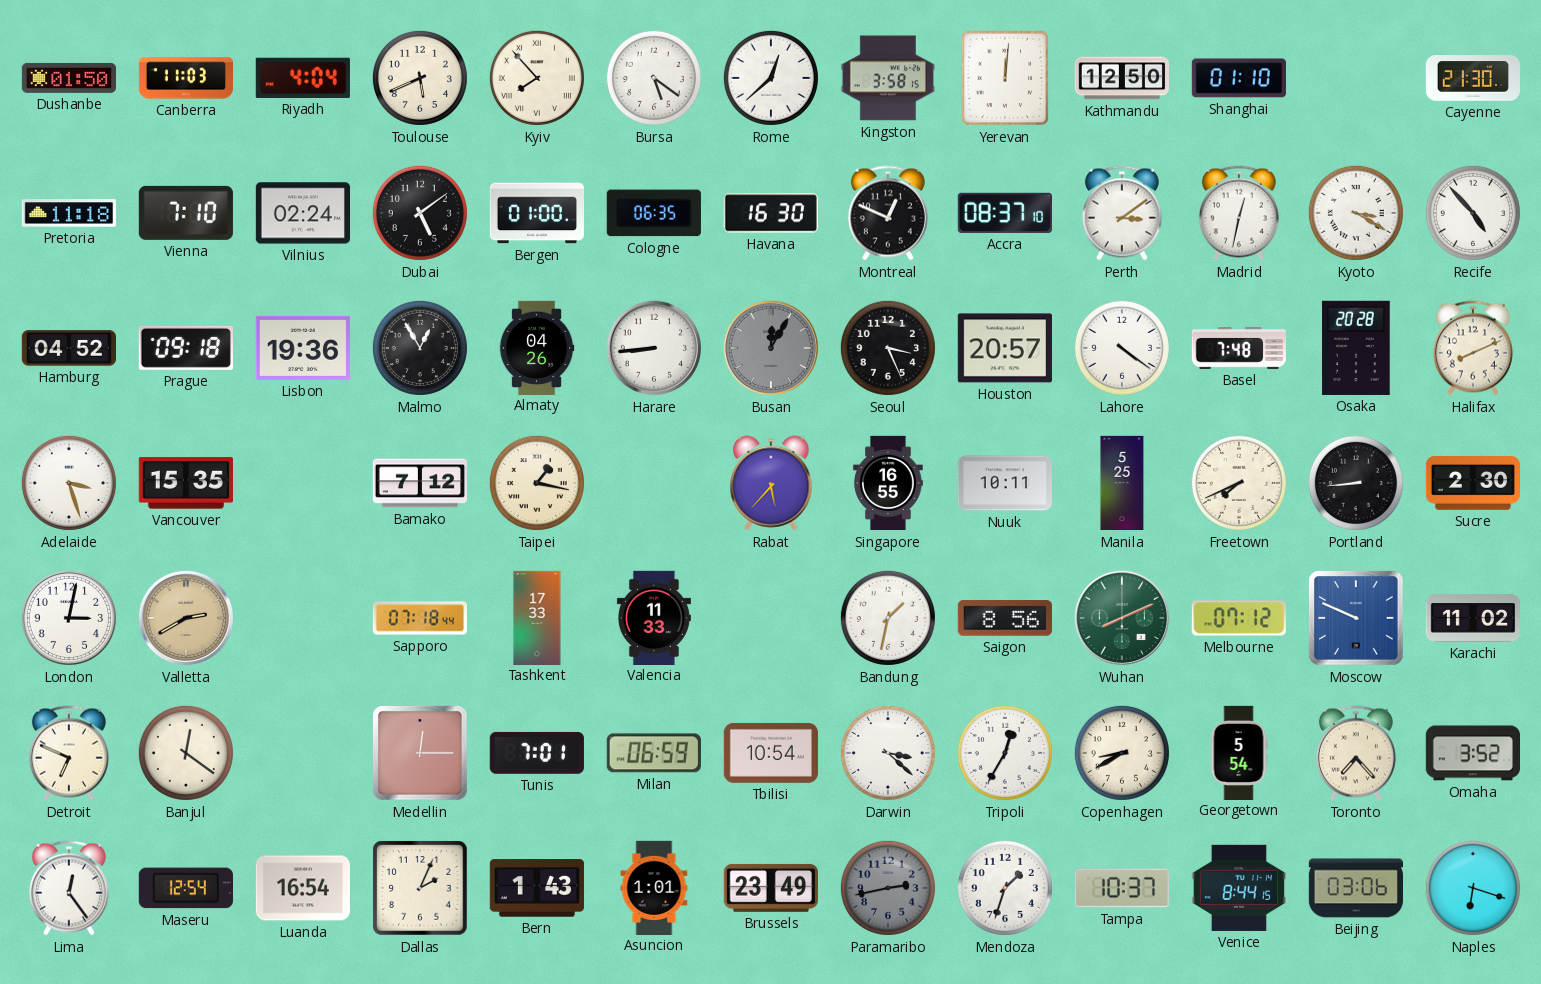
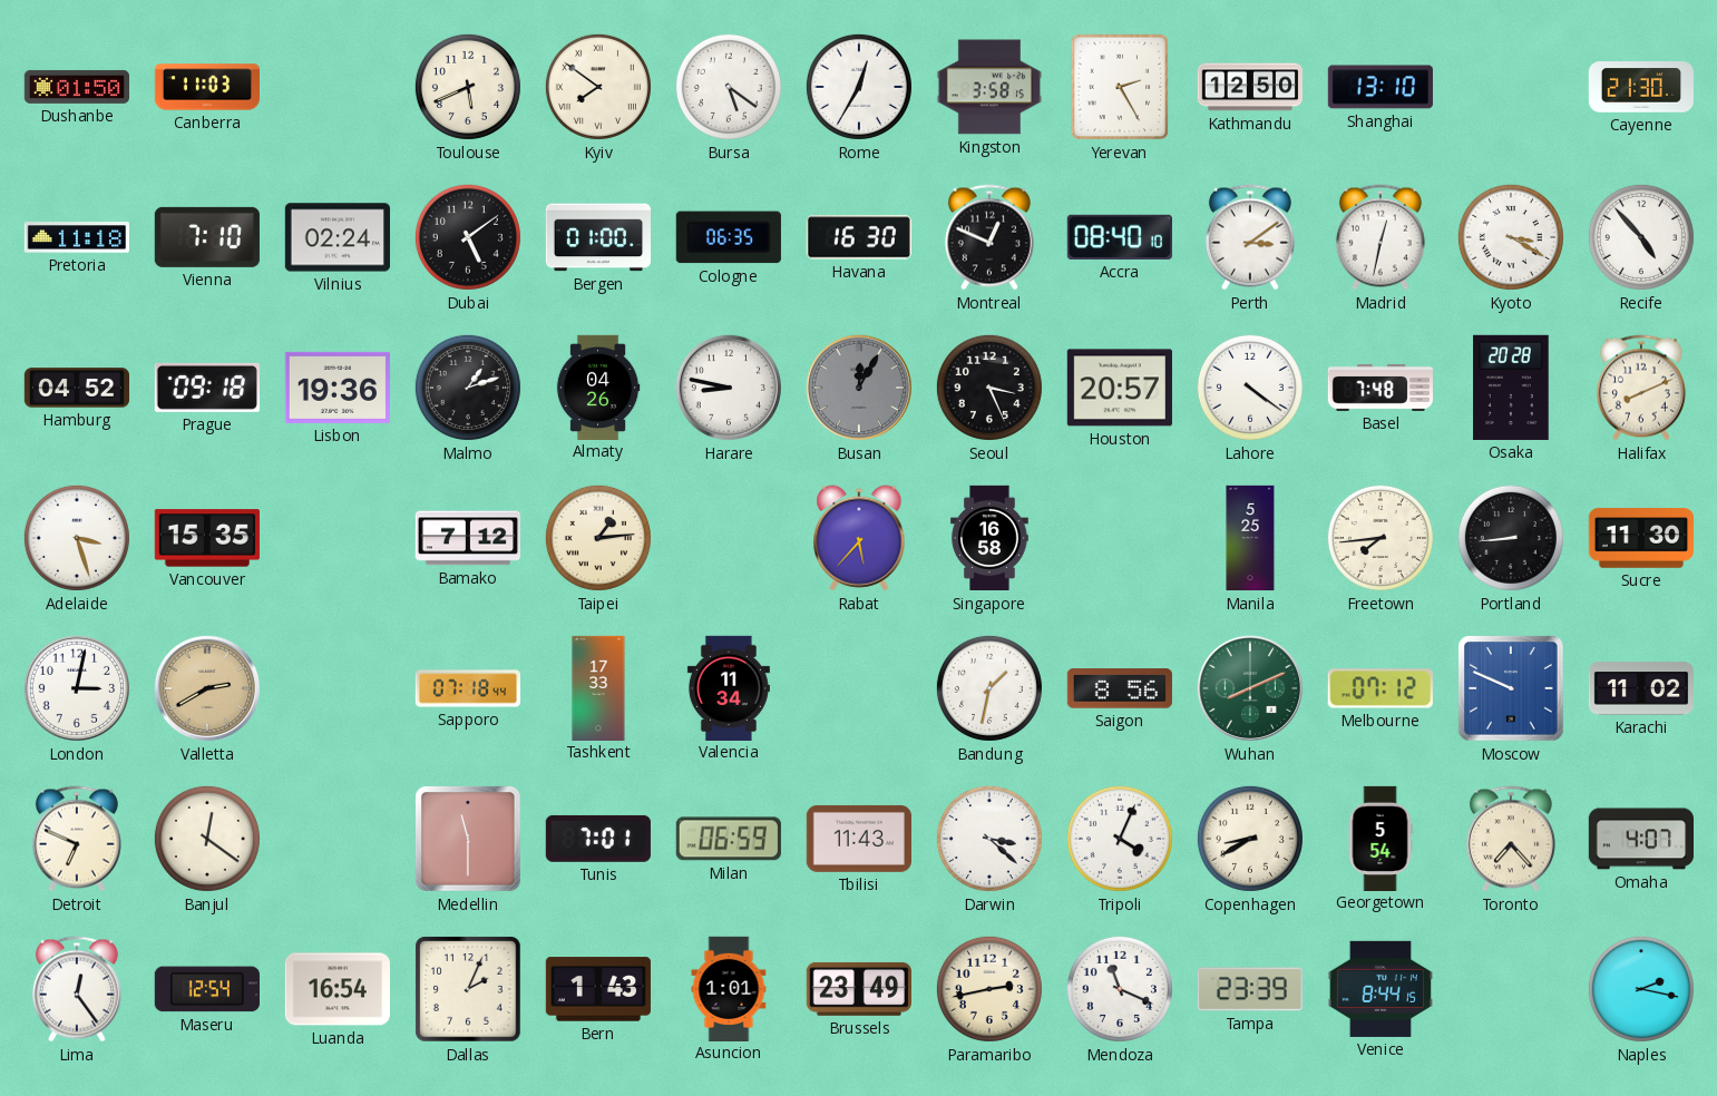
Riyadh: 4:04 -> none
Kyiv: 7:53 -> 7:51
Rome: 12:38 -> 12:35
Yerevan: 12:01 -> 2:25
Shanghai: 01:10 -> 13:10
Accra: 08:37 -> 08:40
Malmo: 12:55 -> 1:12
Harare: 8:44 -> 8:47
Taipei: 1:17 -> 1:14
Singapore: 16:55 -> 16:58
Nuuk: 10:11 -> none
Freetown: 7:41 -> 7:44
Sucre: 2:30 -> 11:30
Valencia: 11:33 -> 11:34
Medellin: 12:15 -> 11:30
Tbilisi: 10:54 -> 11:43
Tripoli: 12:35 -> 4:04
Omaha: 3:52 -> 4:07
Paramaribo dial: grey -> cream
Mendoza: 1:33 -> 11:19
Tampa: 10:37 -> 23:39
Beijing: 03:06 -> none
Naples: 6:18 -> 2:17
